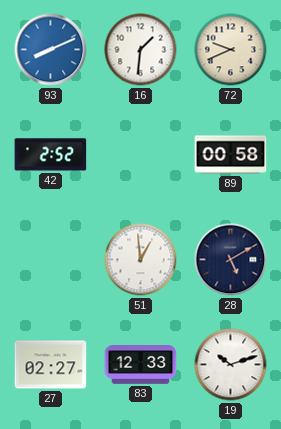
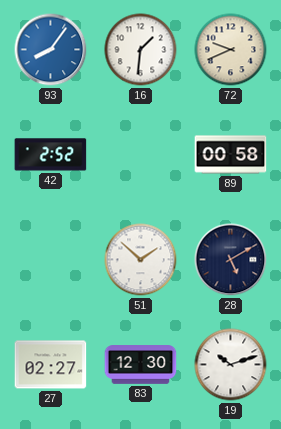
93: 8:11 -> 8:06
51: 12:59 -> 1:52
83: 12:33 -> 12:30
